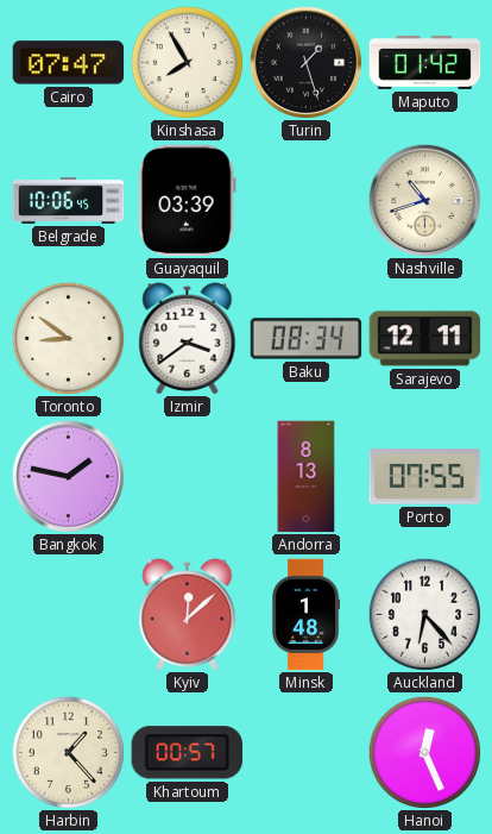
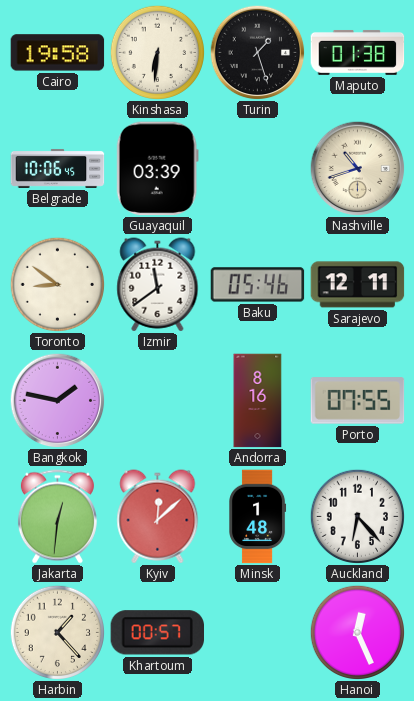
Cairo: 07:47 -> 19:58
Kinshasa: 7:55 -> 6:31
Maputo: 01:42 -> 01:38
Izmir: 3:39 -> 11:39
Baku: 08:34 -> 05:46
Andorra: 8:13 -> 8:16
Jakarta: none -> 12:31
